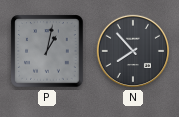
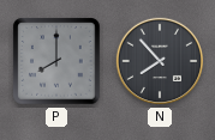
P: 1:02 -> 8:00
